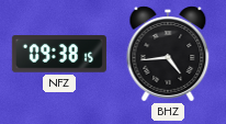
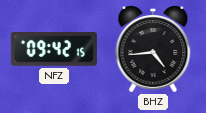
NFZ: 09:38 -> 09:42
